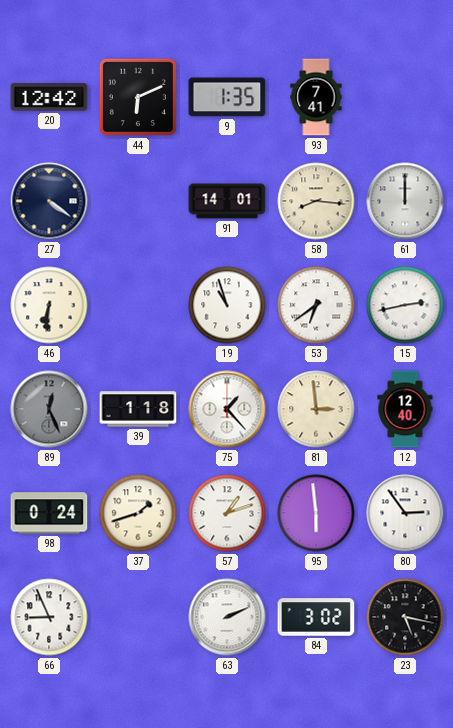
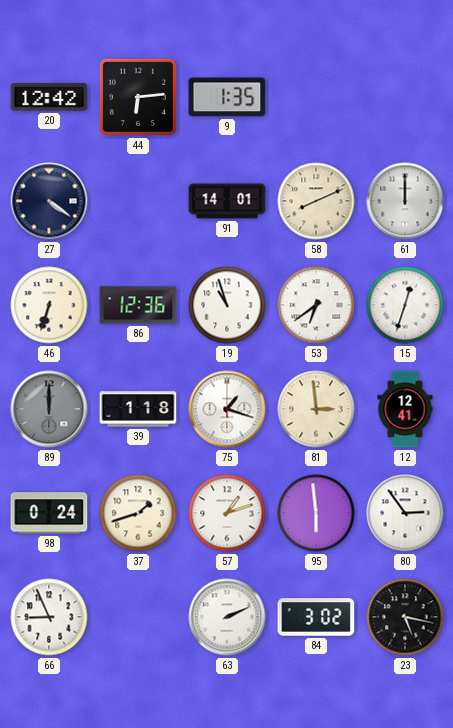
44: 6:11 -> 6:14
93: 7:41 -> none
58: 8:16 -> 8:11
46: 6:31 -> 6:33
86: none -> 12:36
15: 2:43 -> 12:33
89: 12:26 -> 12:00
75: 1:23 -> 1:18
12: 12:40 -> 12:41
